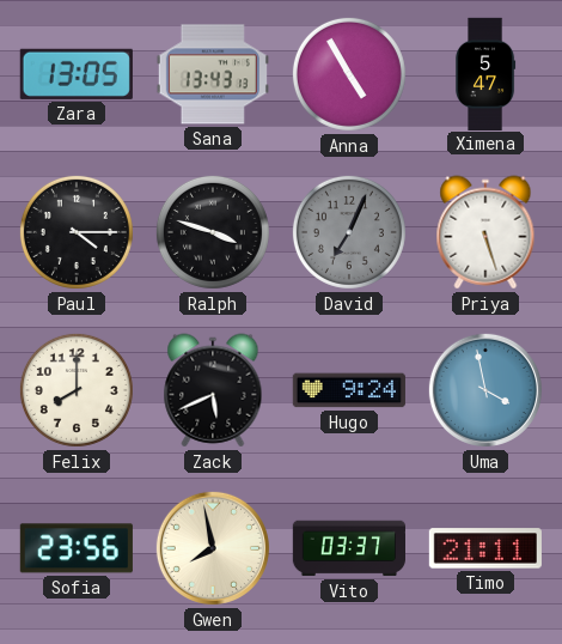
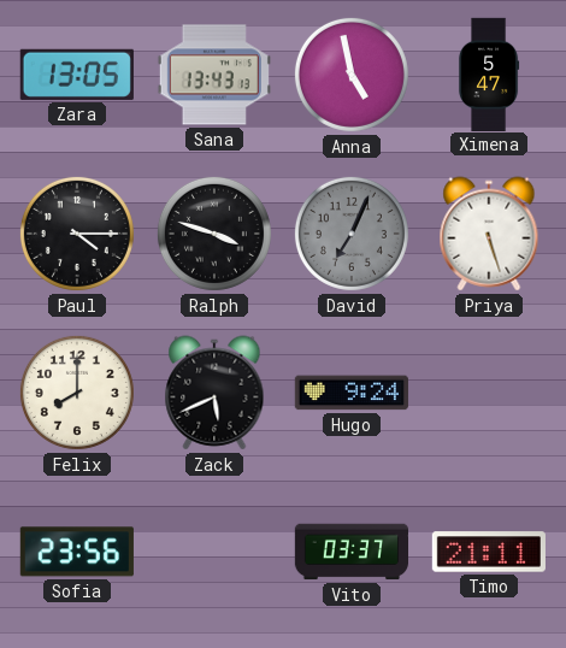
Anna: 4:55 -> 4:58
Uma: 3:58 -> none
Gwen: 7:58 -> none
